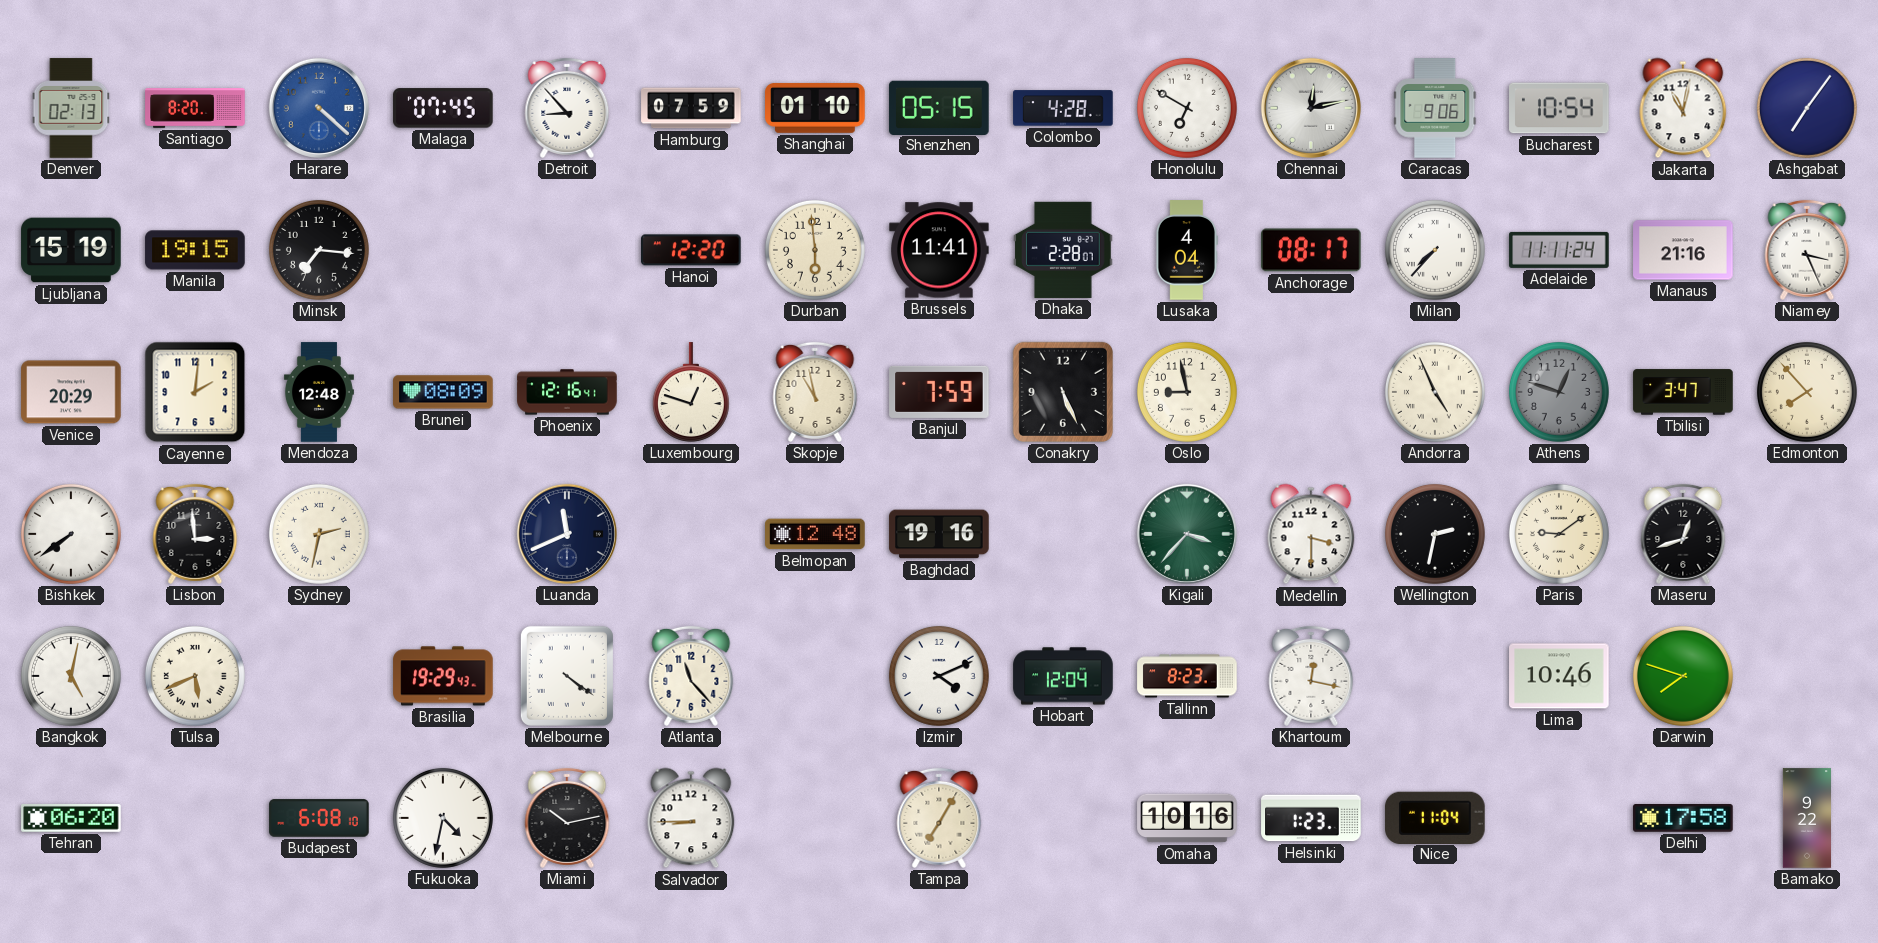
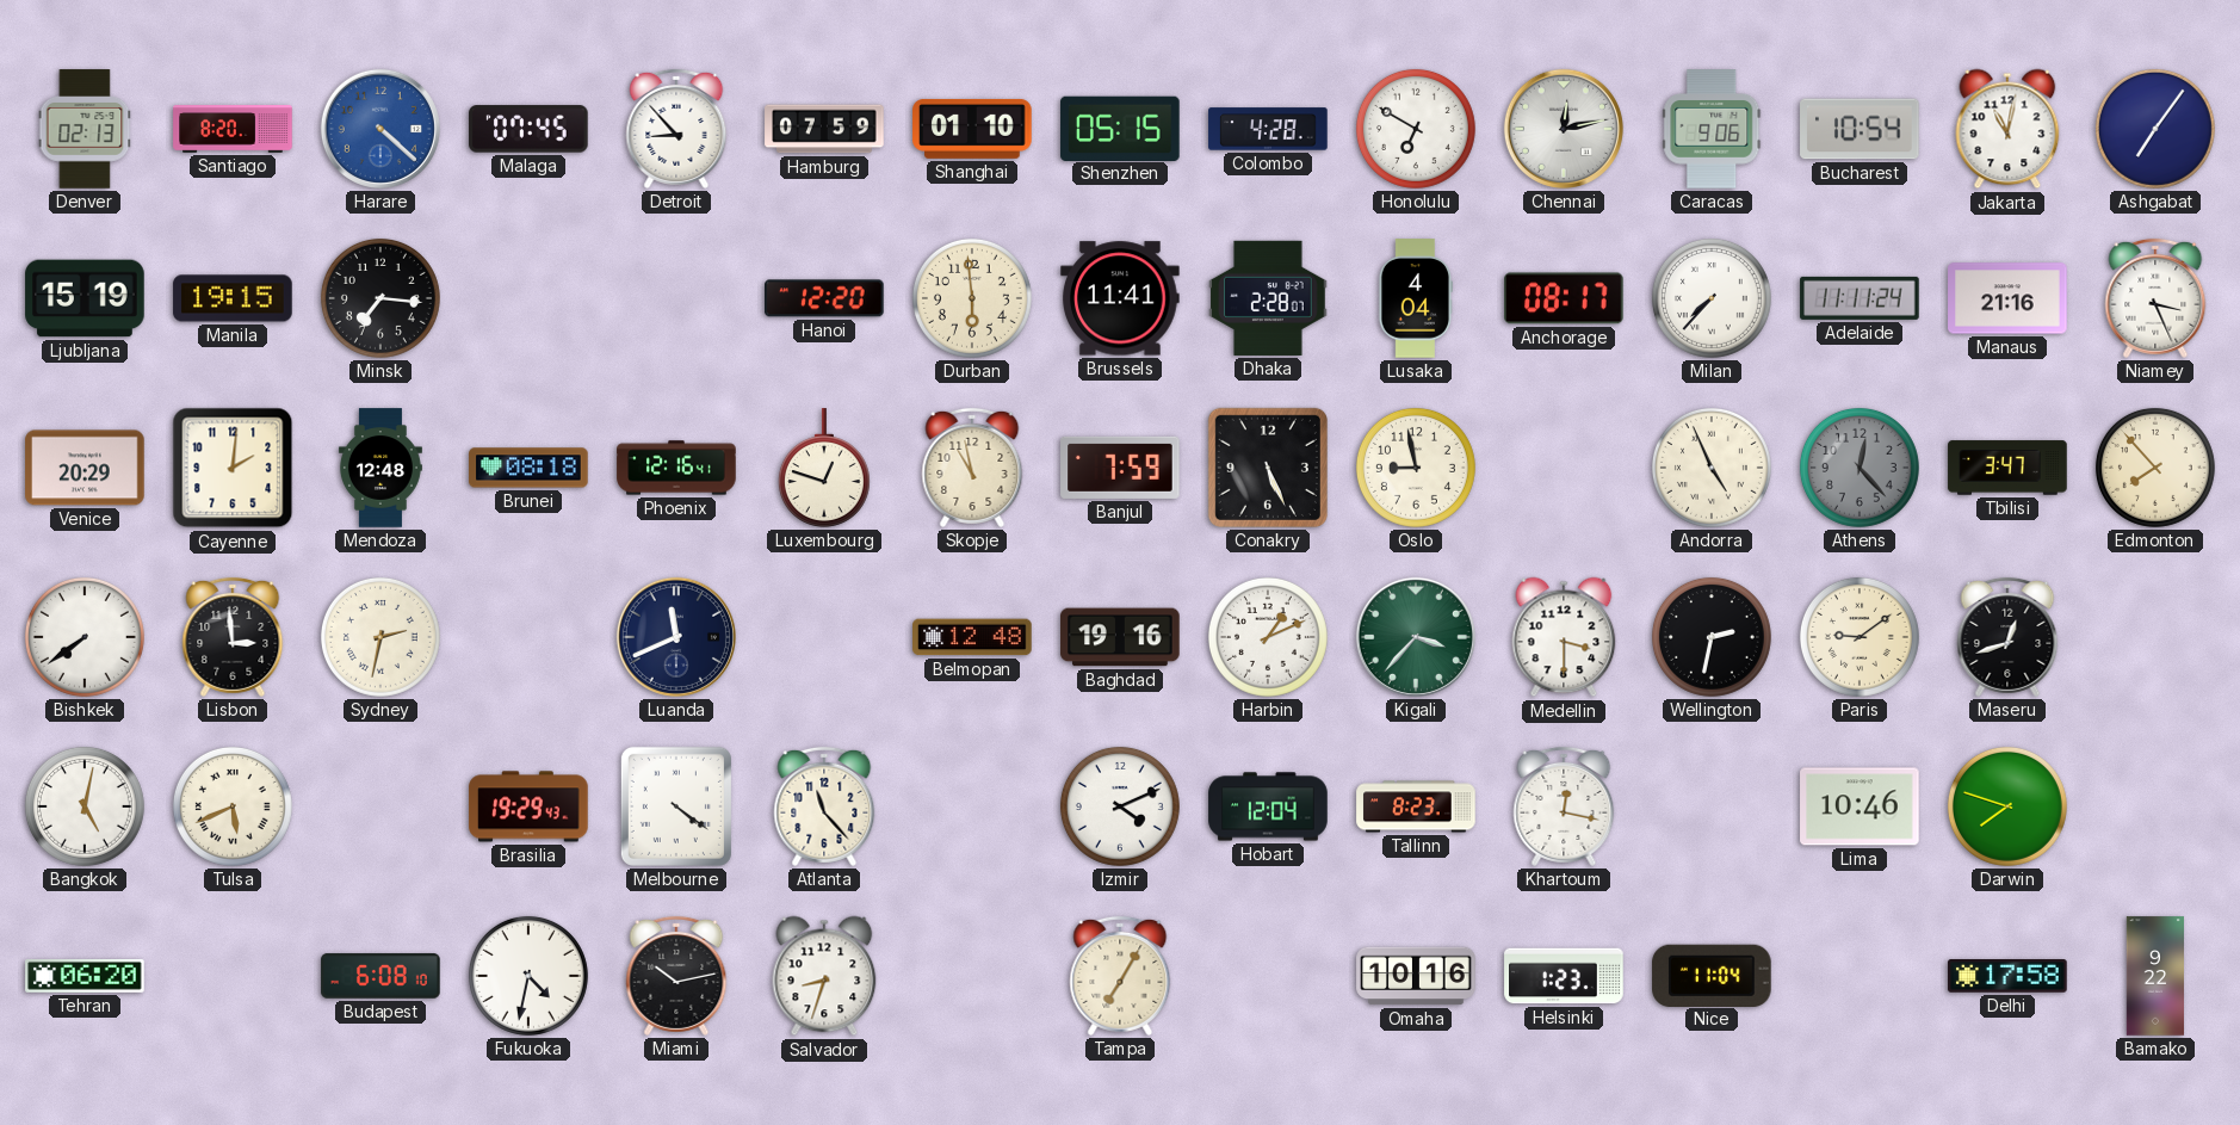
Brunei: 08:09 -> 08:18
Athens: 12:48 -> 12:23
Harbin: none -> 1:11
Salvador: 8:45 -> 8:33
